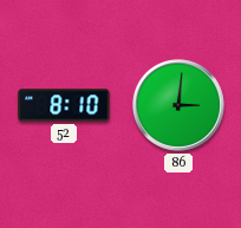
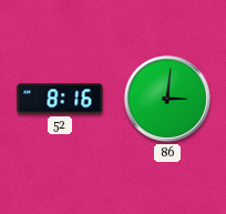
52: 8:10 -> 8:16
